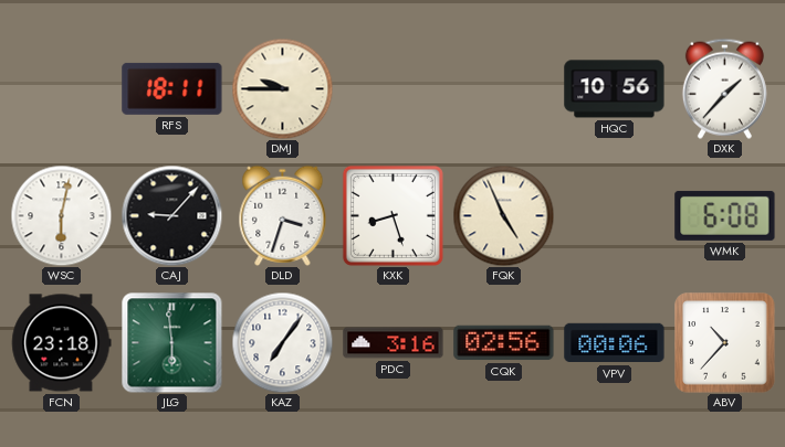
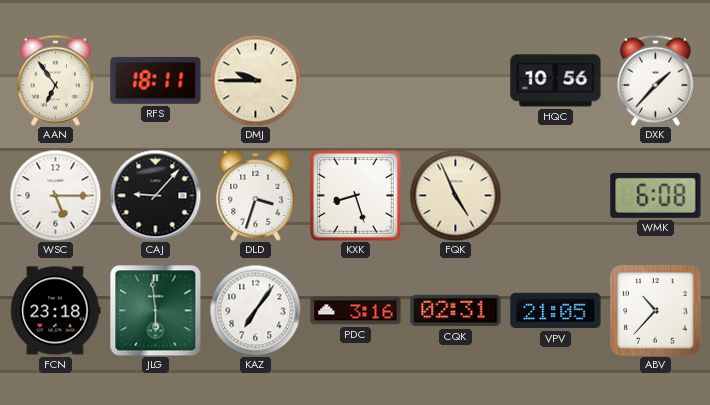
AAN: none -> 6:54
WSC: 6:02 -> 5:15
CQK: 02:56 -> 02:31
VPV: 00:06 -> 21:05
